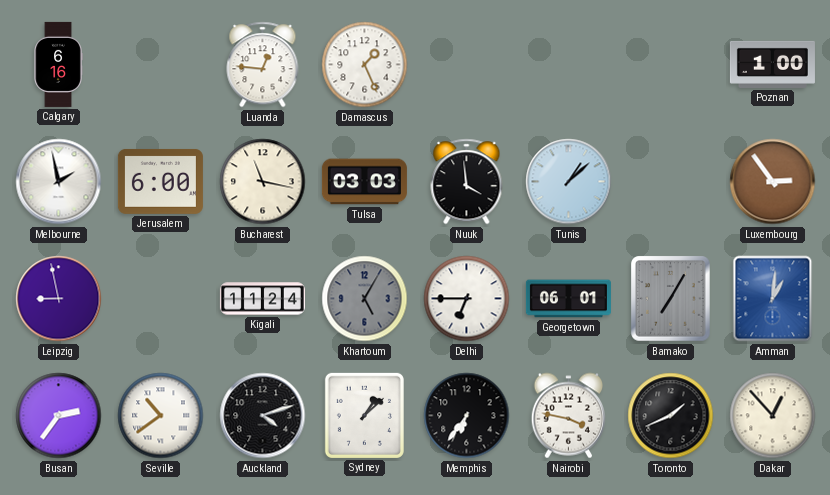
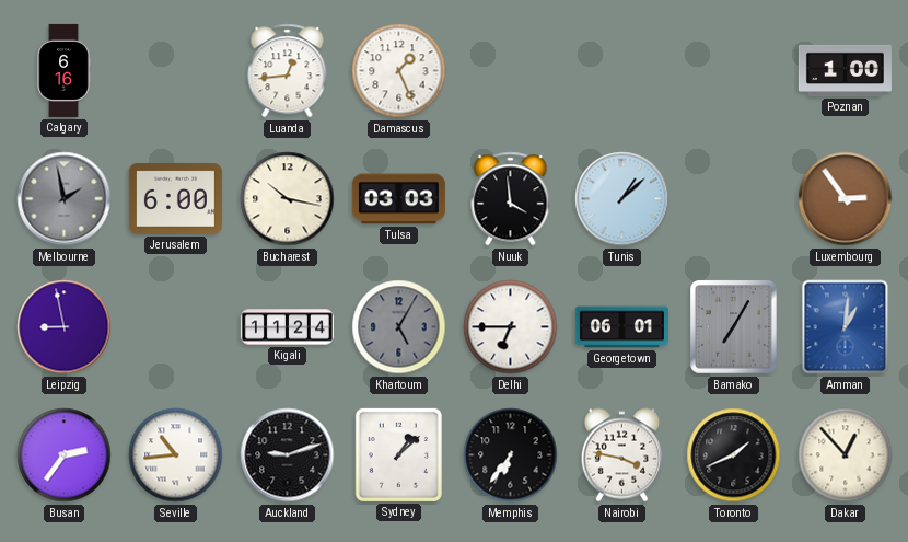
Luanda: 12:46 -> 12:44
Melbourne dial: white -> grey
Bucharest: 11:17 -> 10:17
Seville: 10:39 -> 10:44
Auckland: 4:12 -> 9:12
